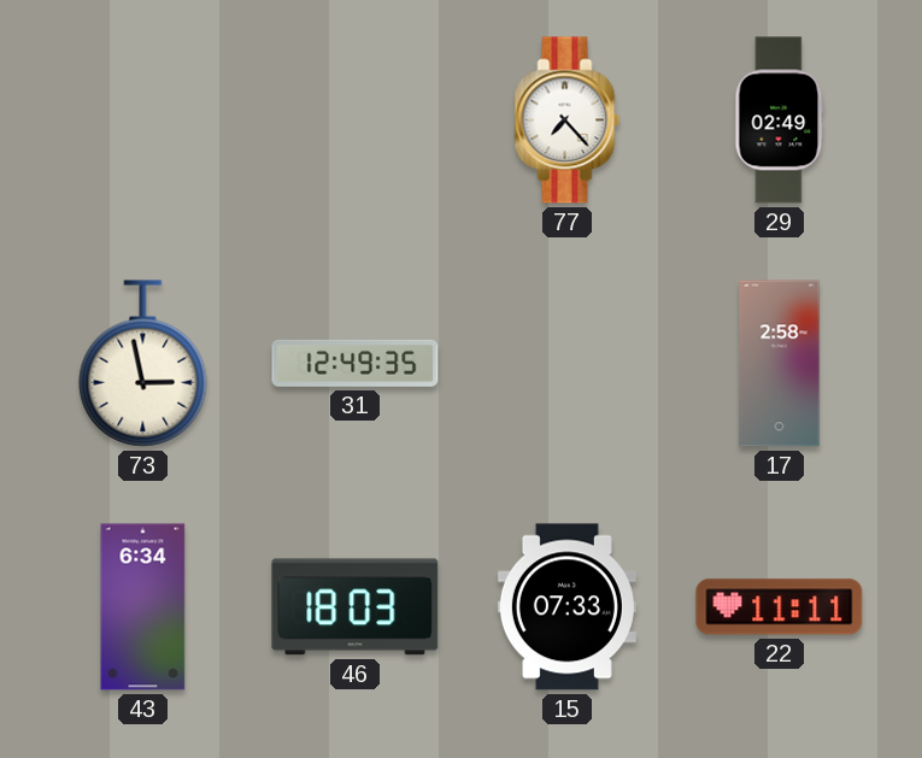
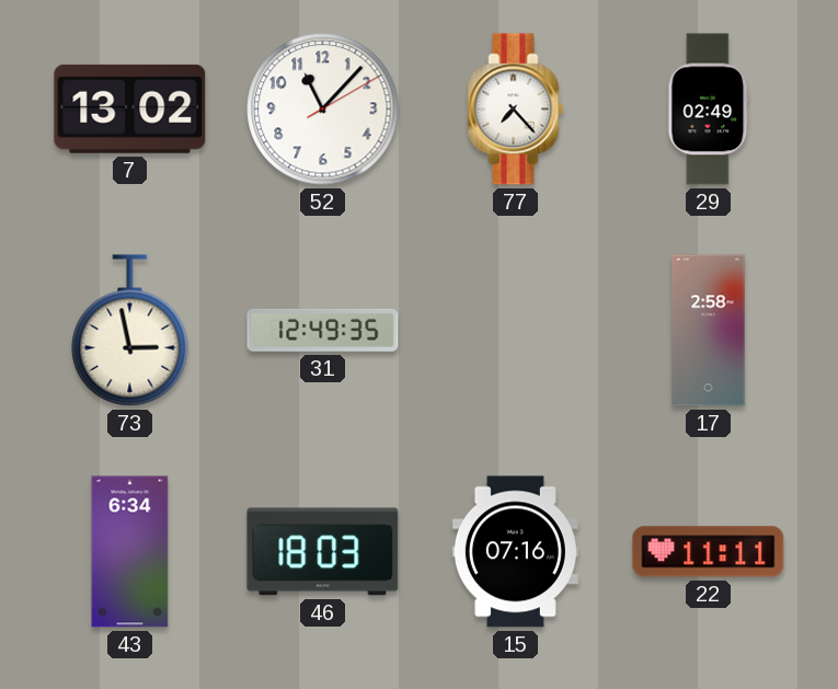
7: none -> 13:02
52: none -> 11:07
15: 07:33 -> 07:16
